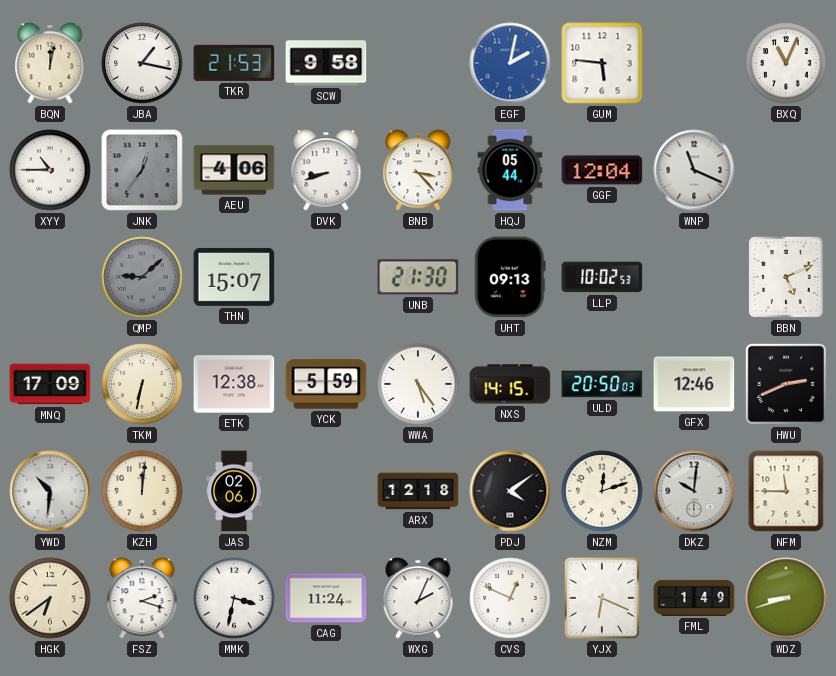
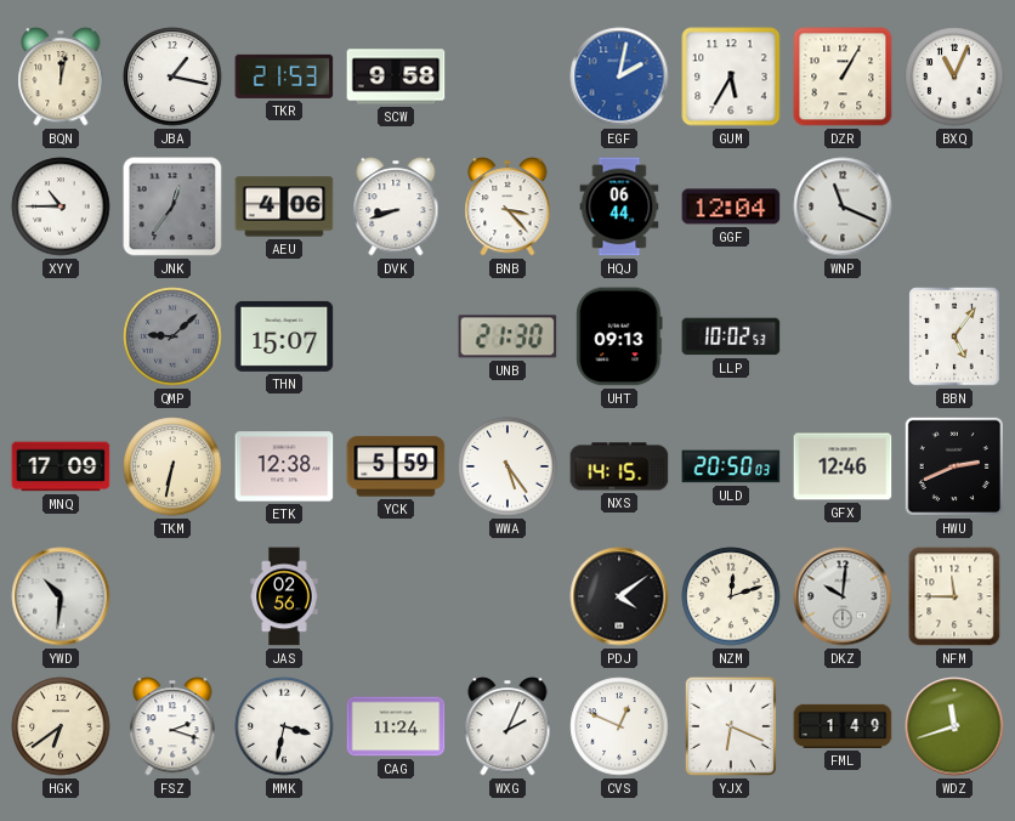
GUM: 5:46 -> 5:35
DZR: none -> 1:05
HQJ: 05:44 -> 06:44
BBN: 5:11 -> 5:06
KZH: 12:01 -> none
JAS: 02:06 -> 02:56
ARX: 12:18 -> none
WDZ: 8:42 -> 11:42
